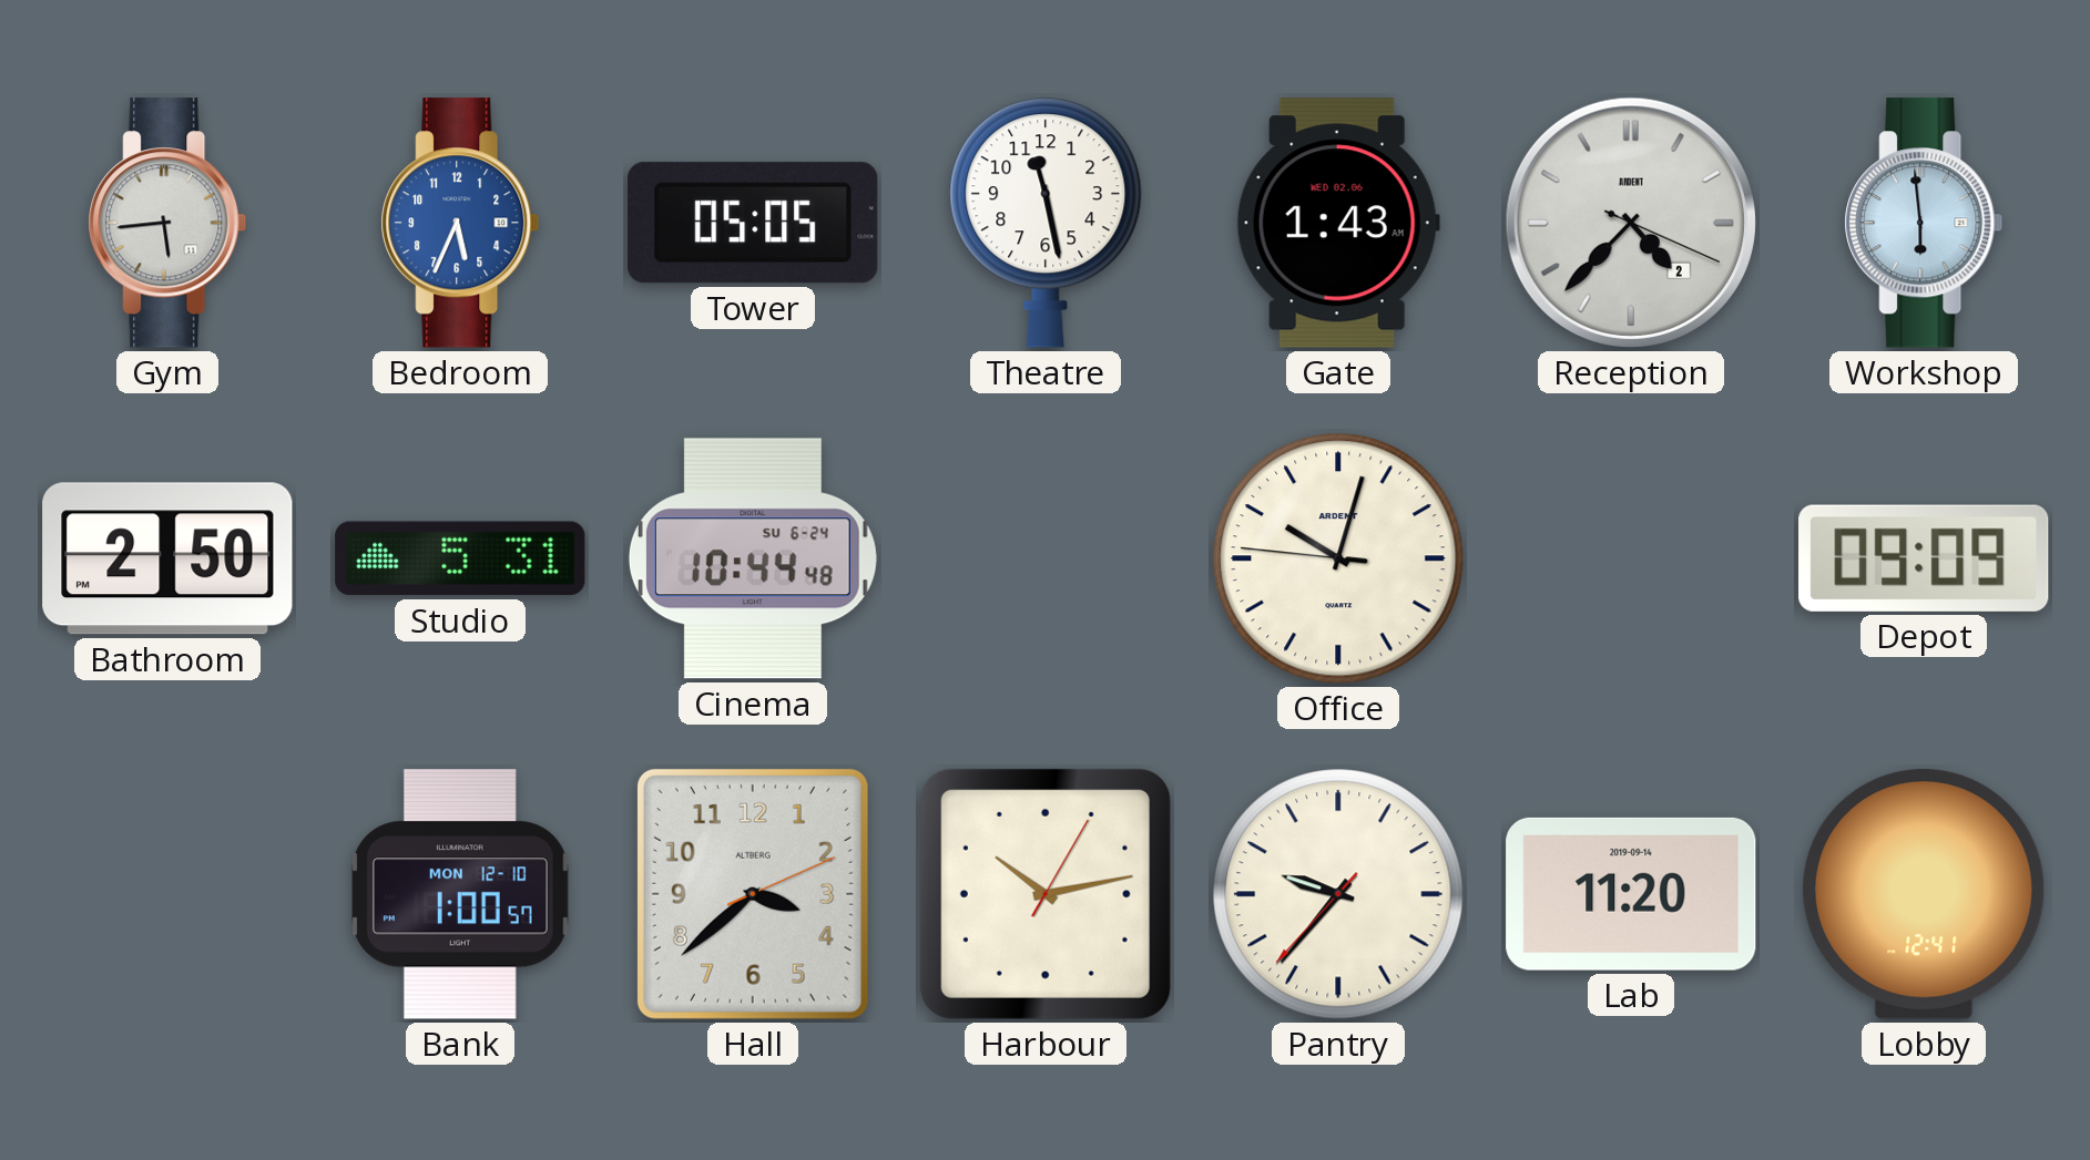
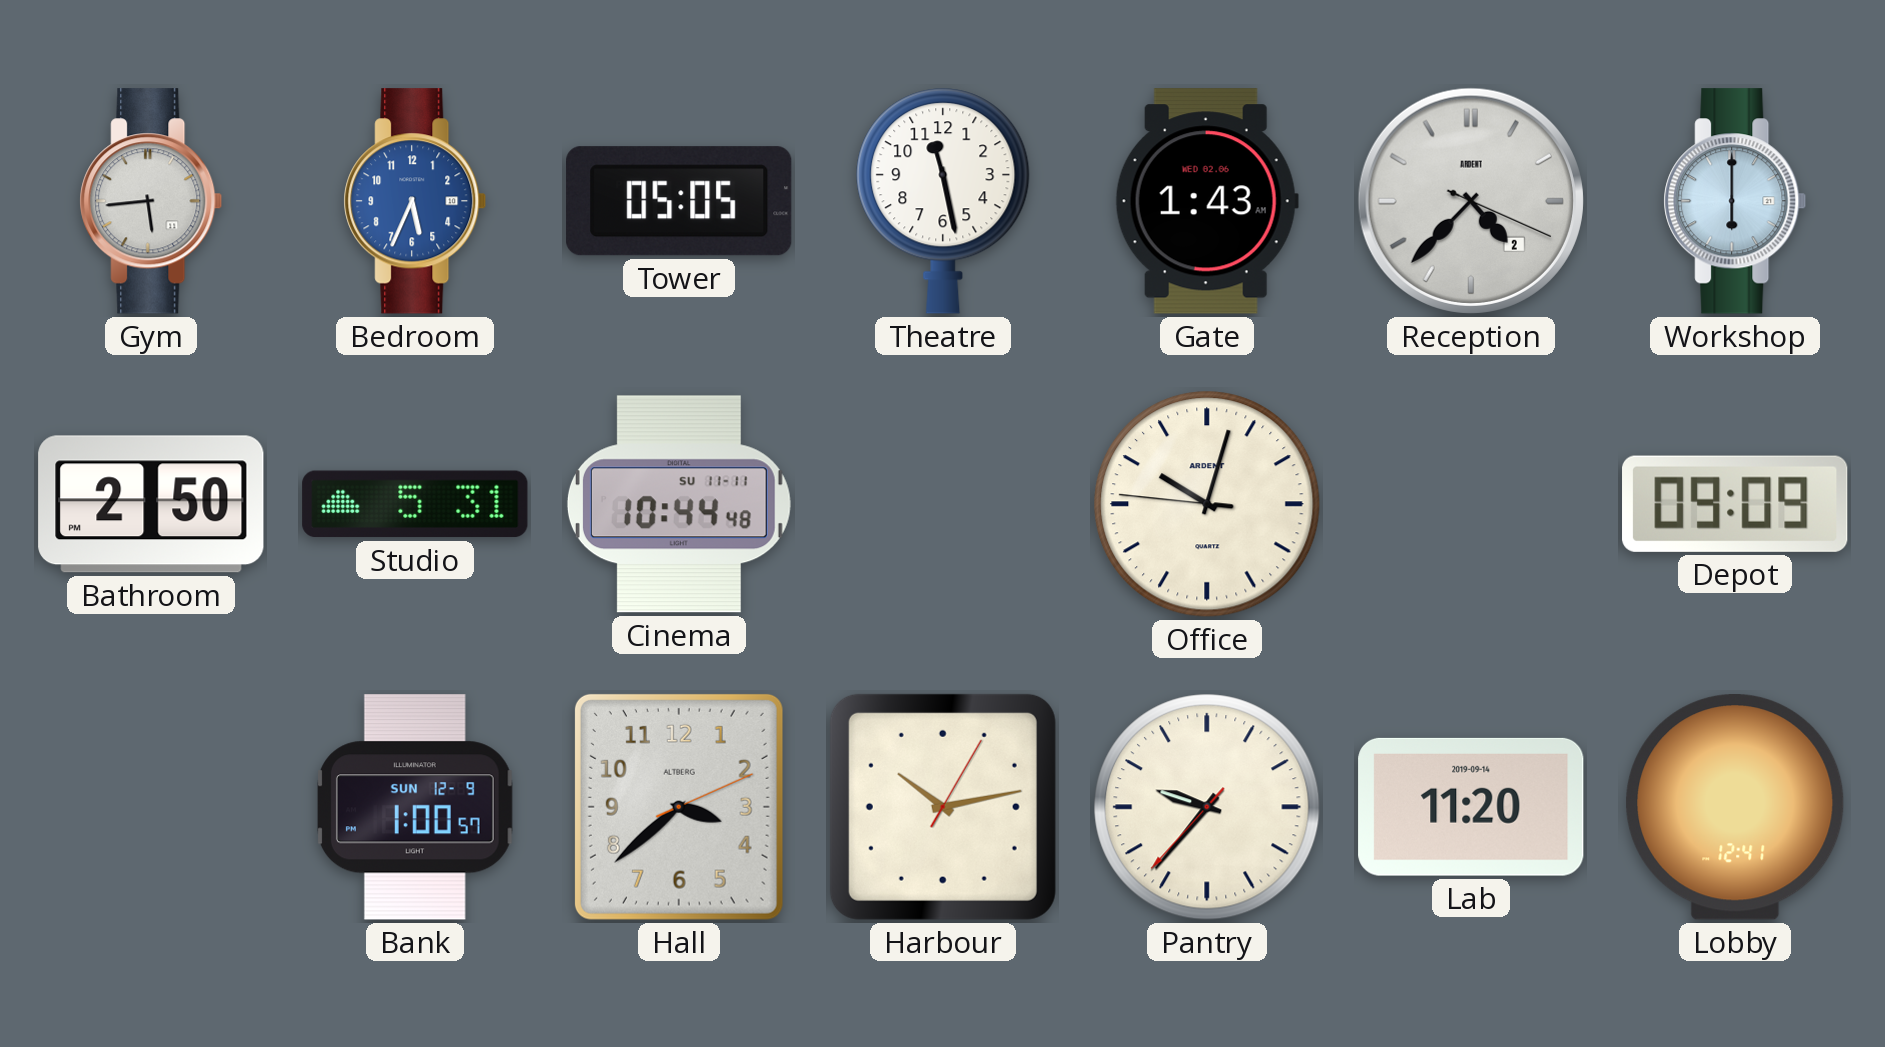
Workshop: 5:59 -> 6:00
Cinema date: SU 6-24 -> SU 11-11
Bank date: MON 12-10 -> SUN 12-9
